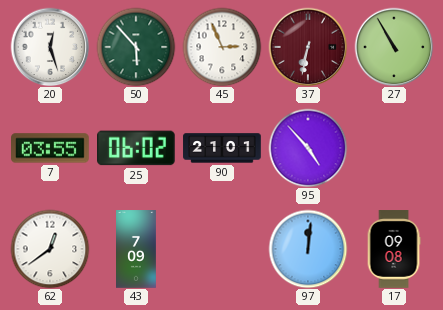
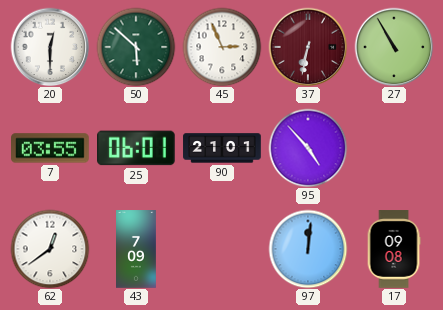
20: 12:27 -> 12:30
50: 5:53 -> 5:52
25: 06:02 -> 06:01
